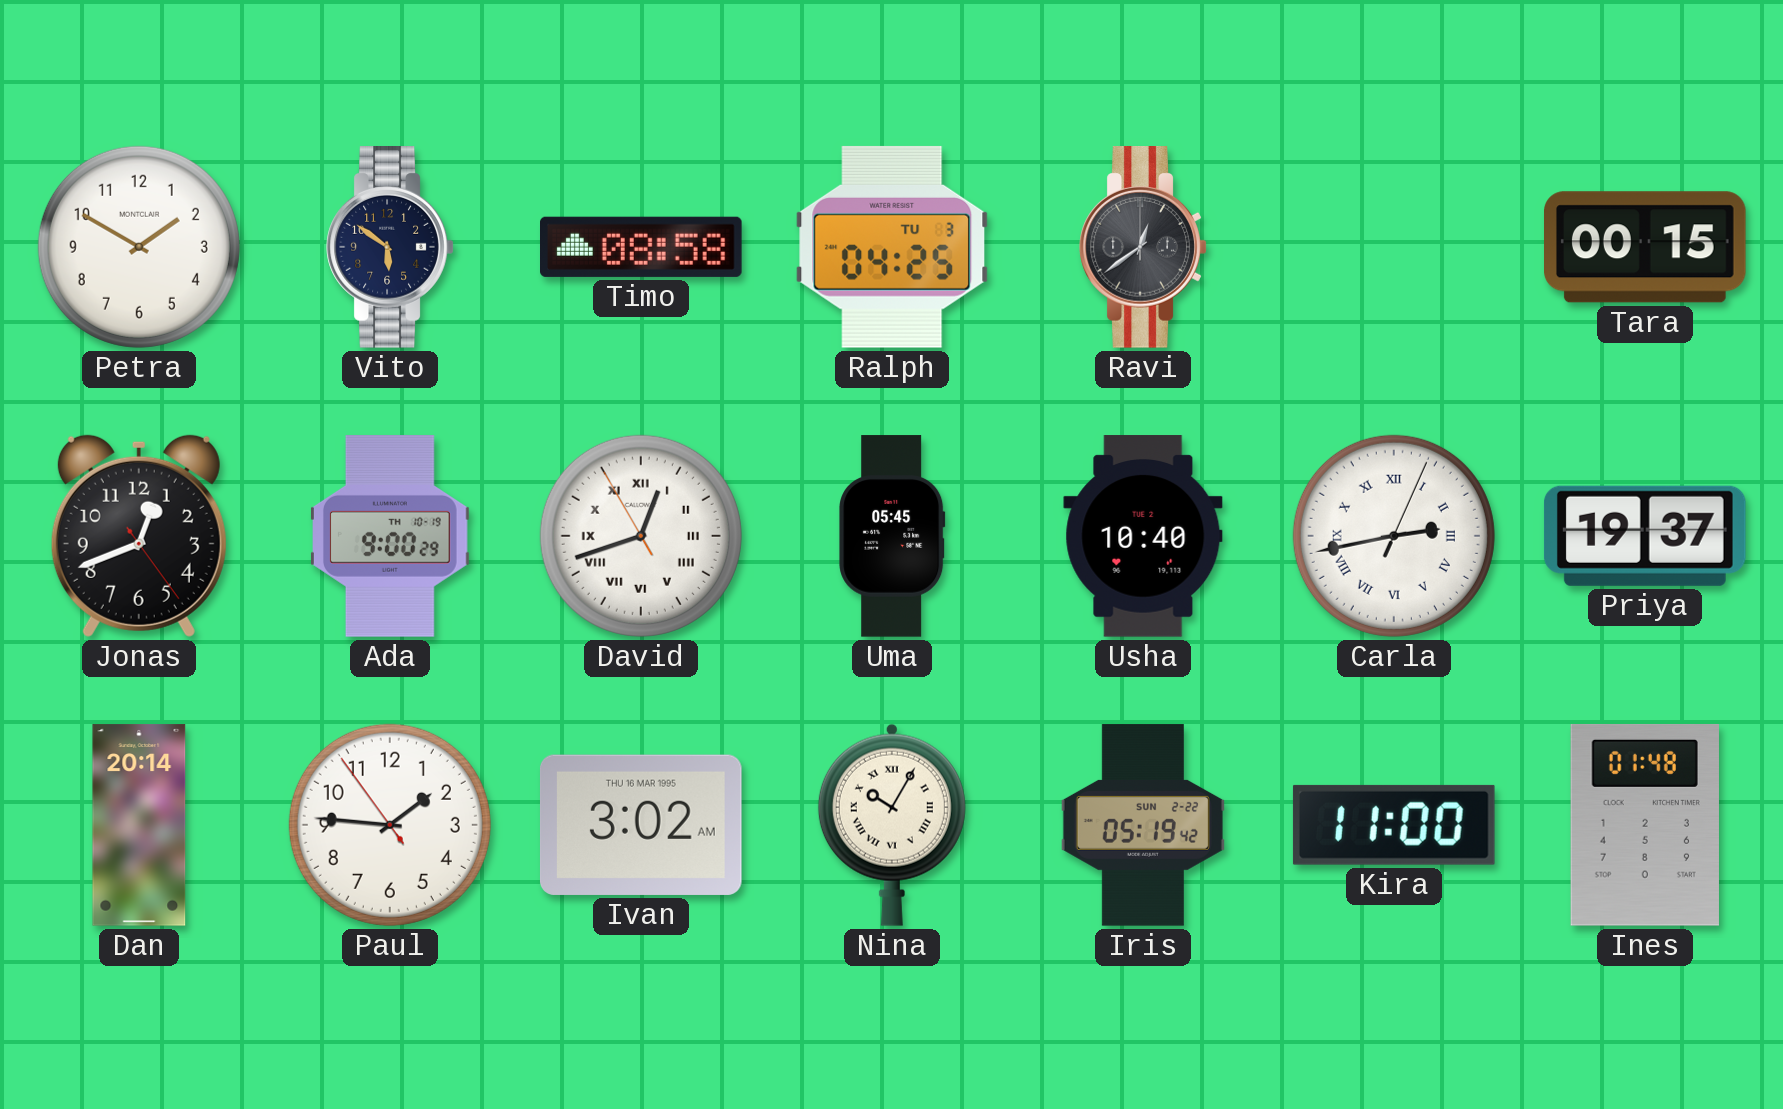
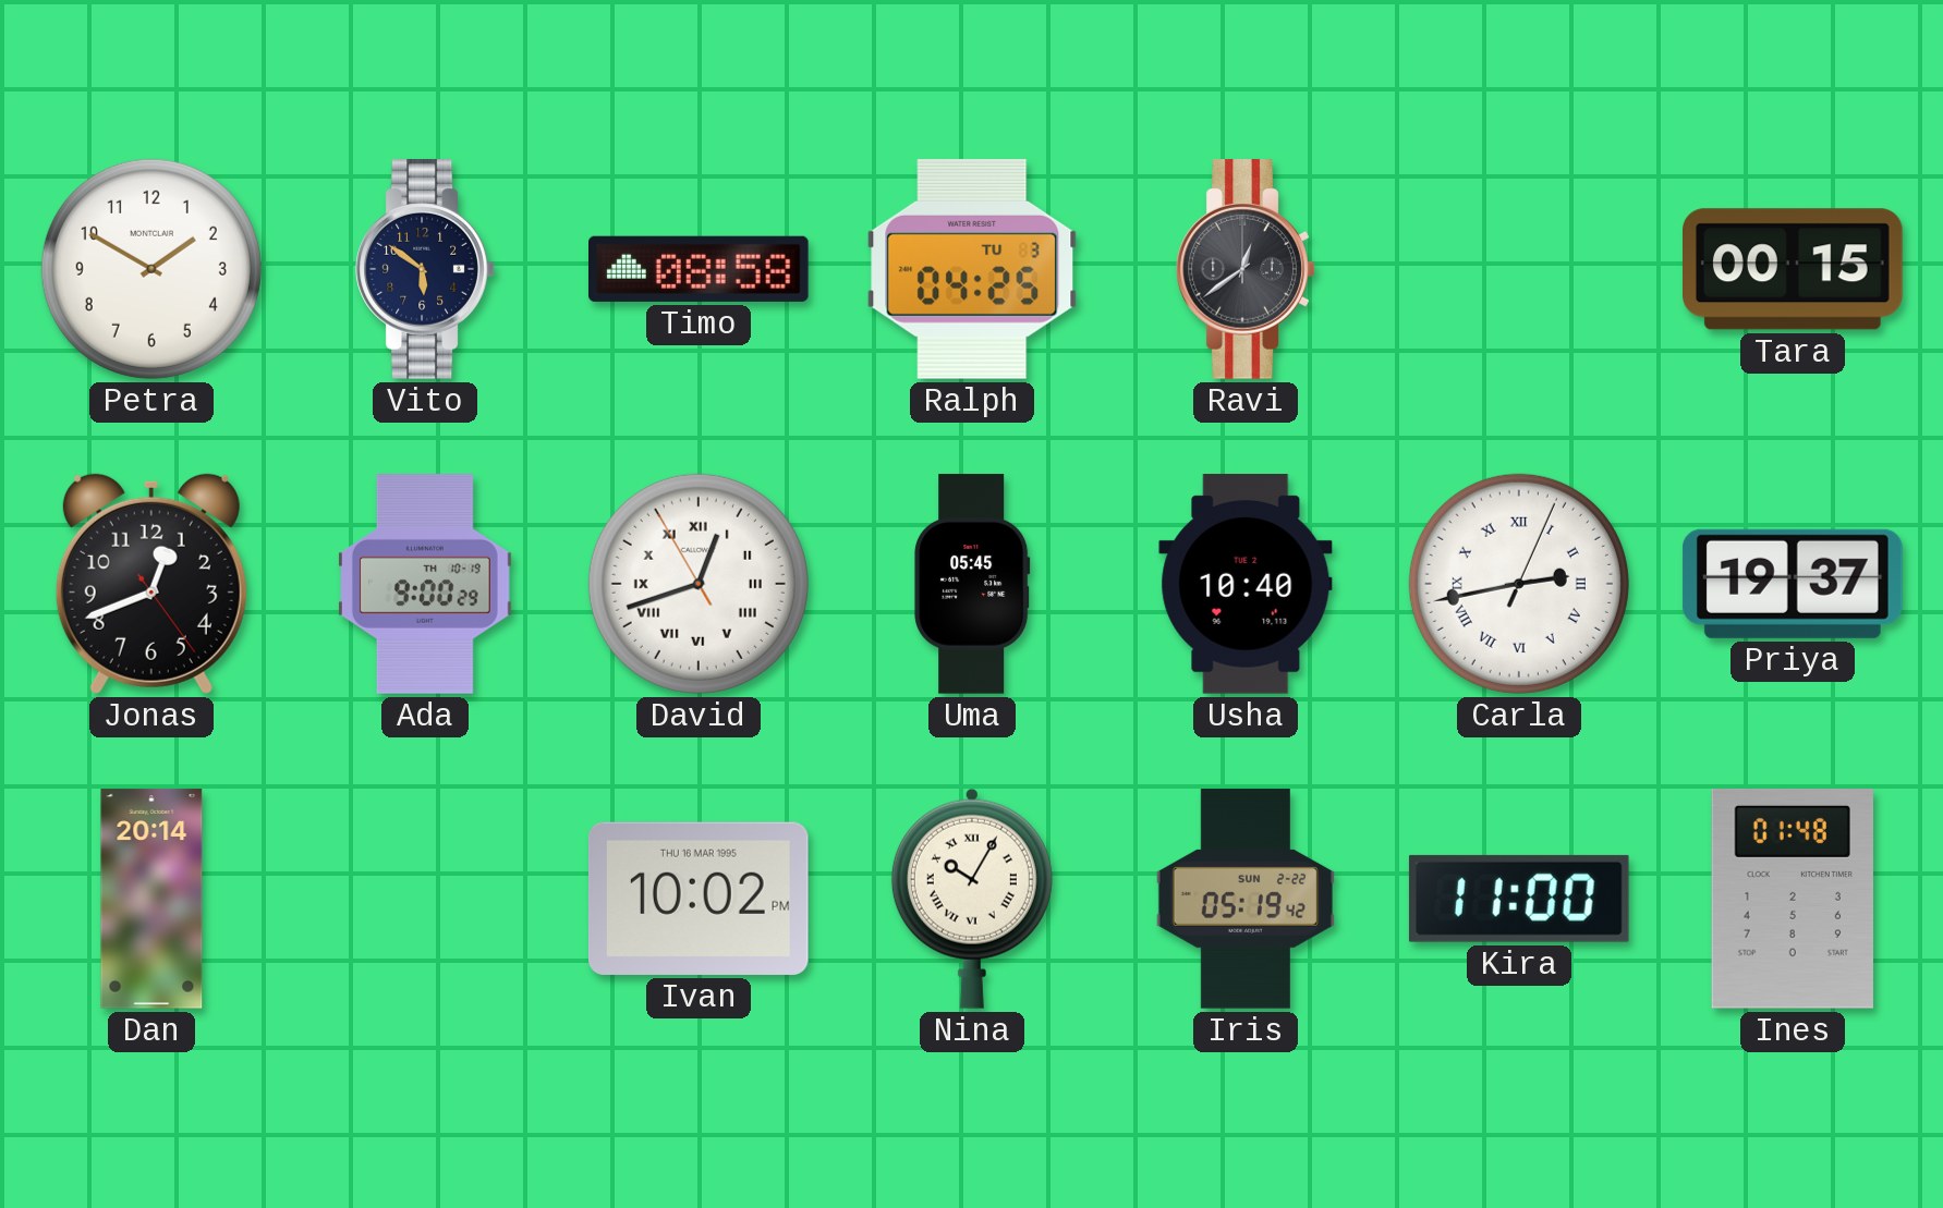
Paul: 1:45 -> none
Ivan: 3:02 -> 10:02
